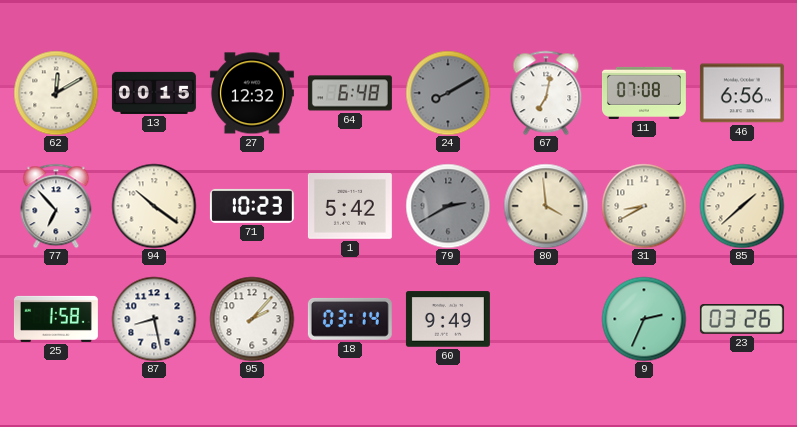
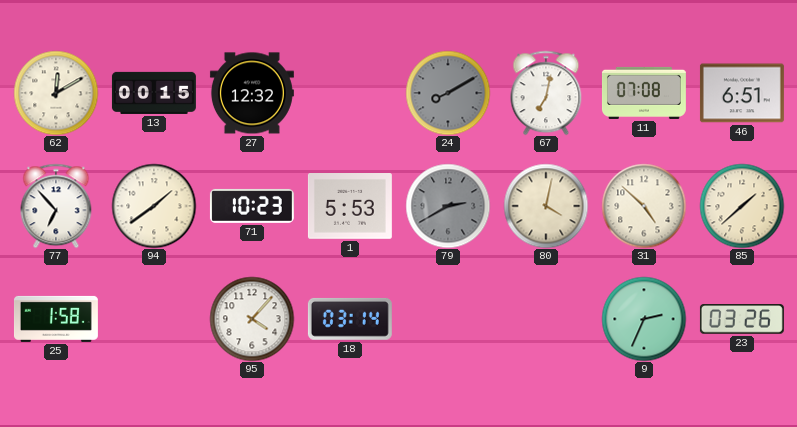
64: 6:48 -> none
46: 6:56 -> 6:51
94: 10:21 -> 1:39
1: 5:42 -> 5:53
80: 3:59 -> 4:02
31: 8:40 -> 4:52
87: 8:28 -> none
95: 2:07 -> 4:07
60: 9:49 -> none
